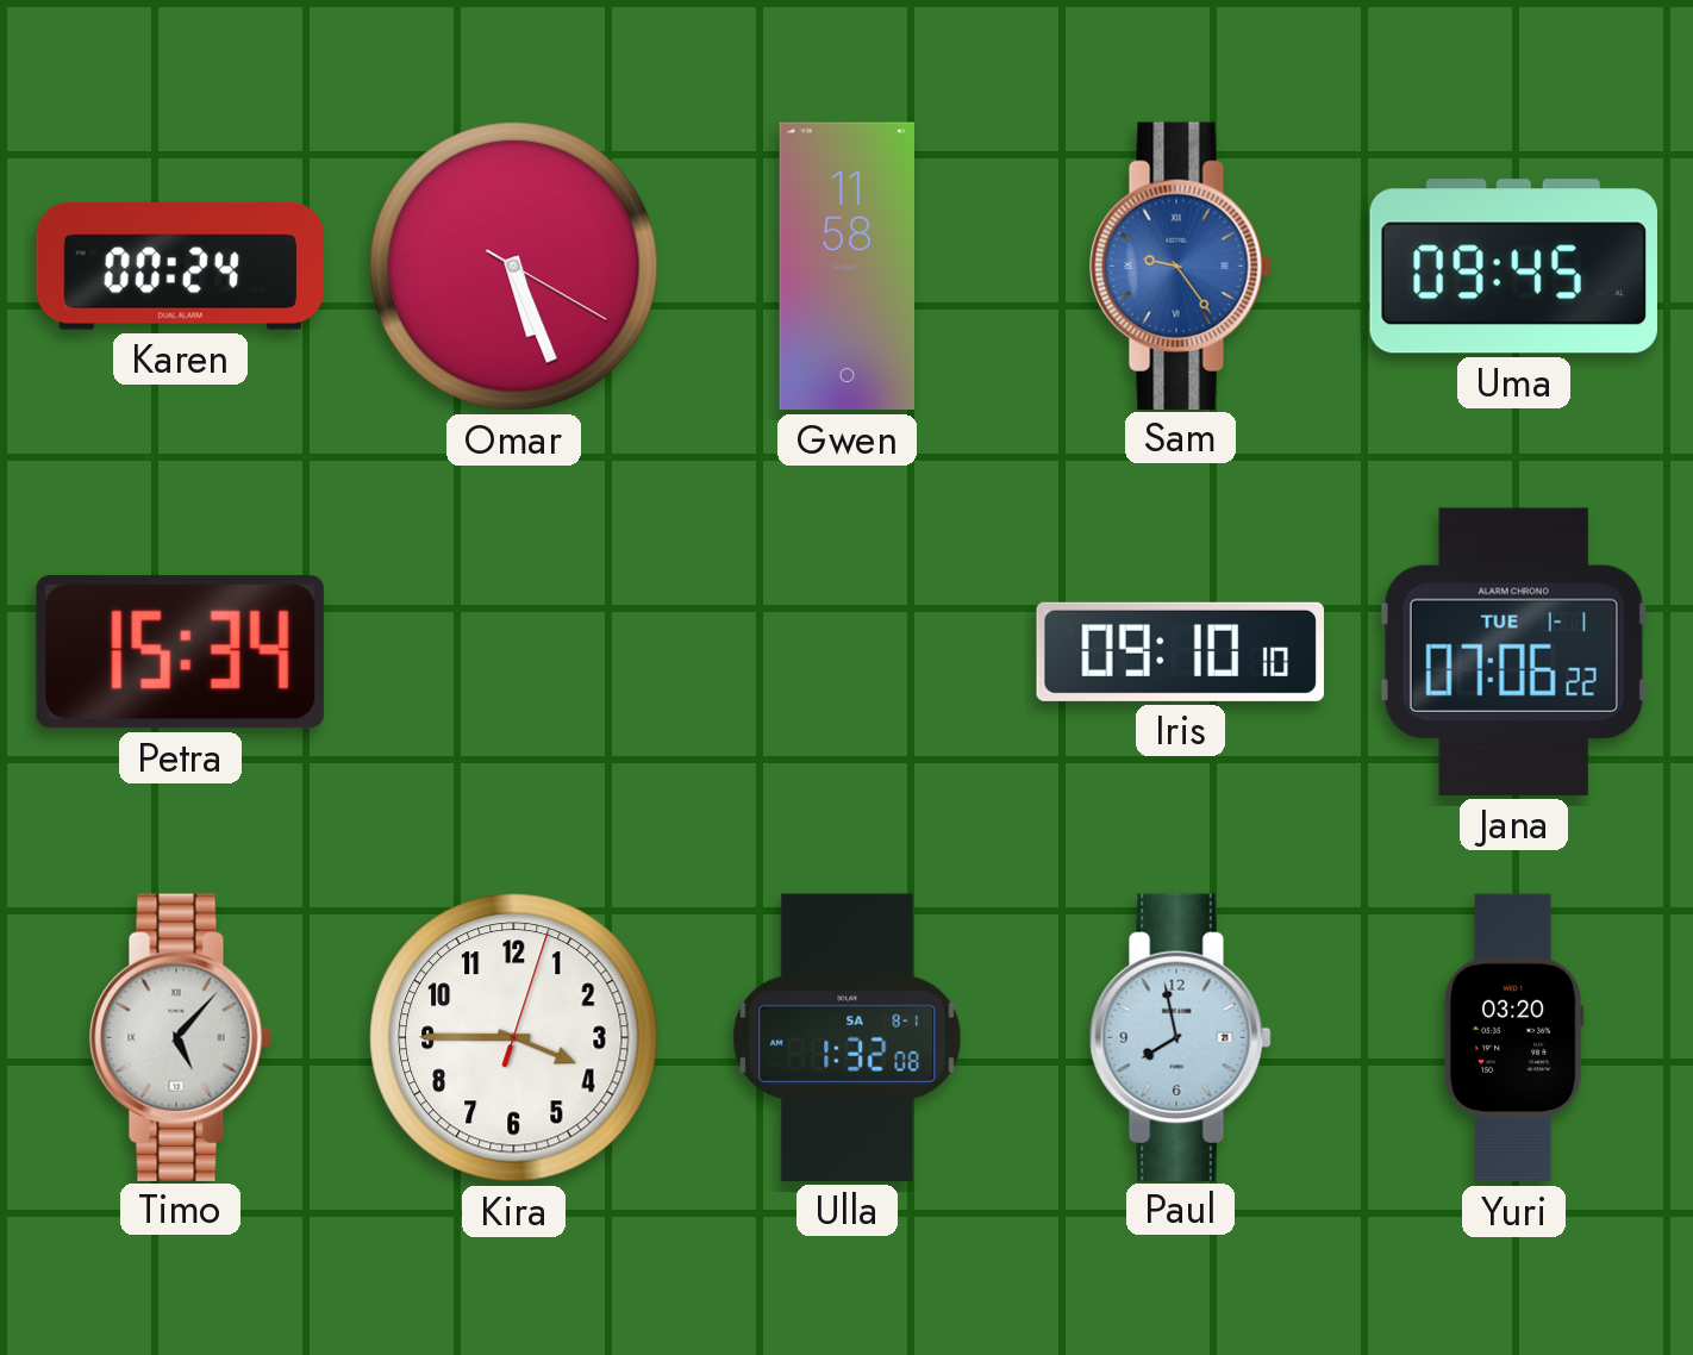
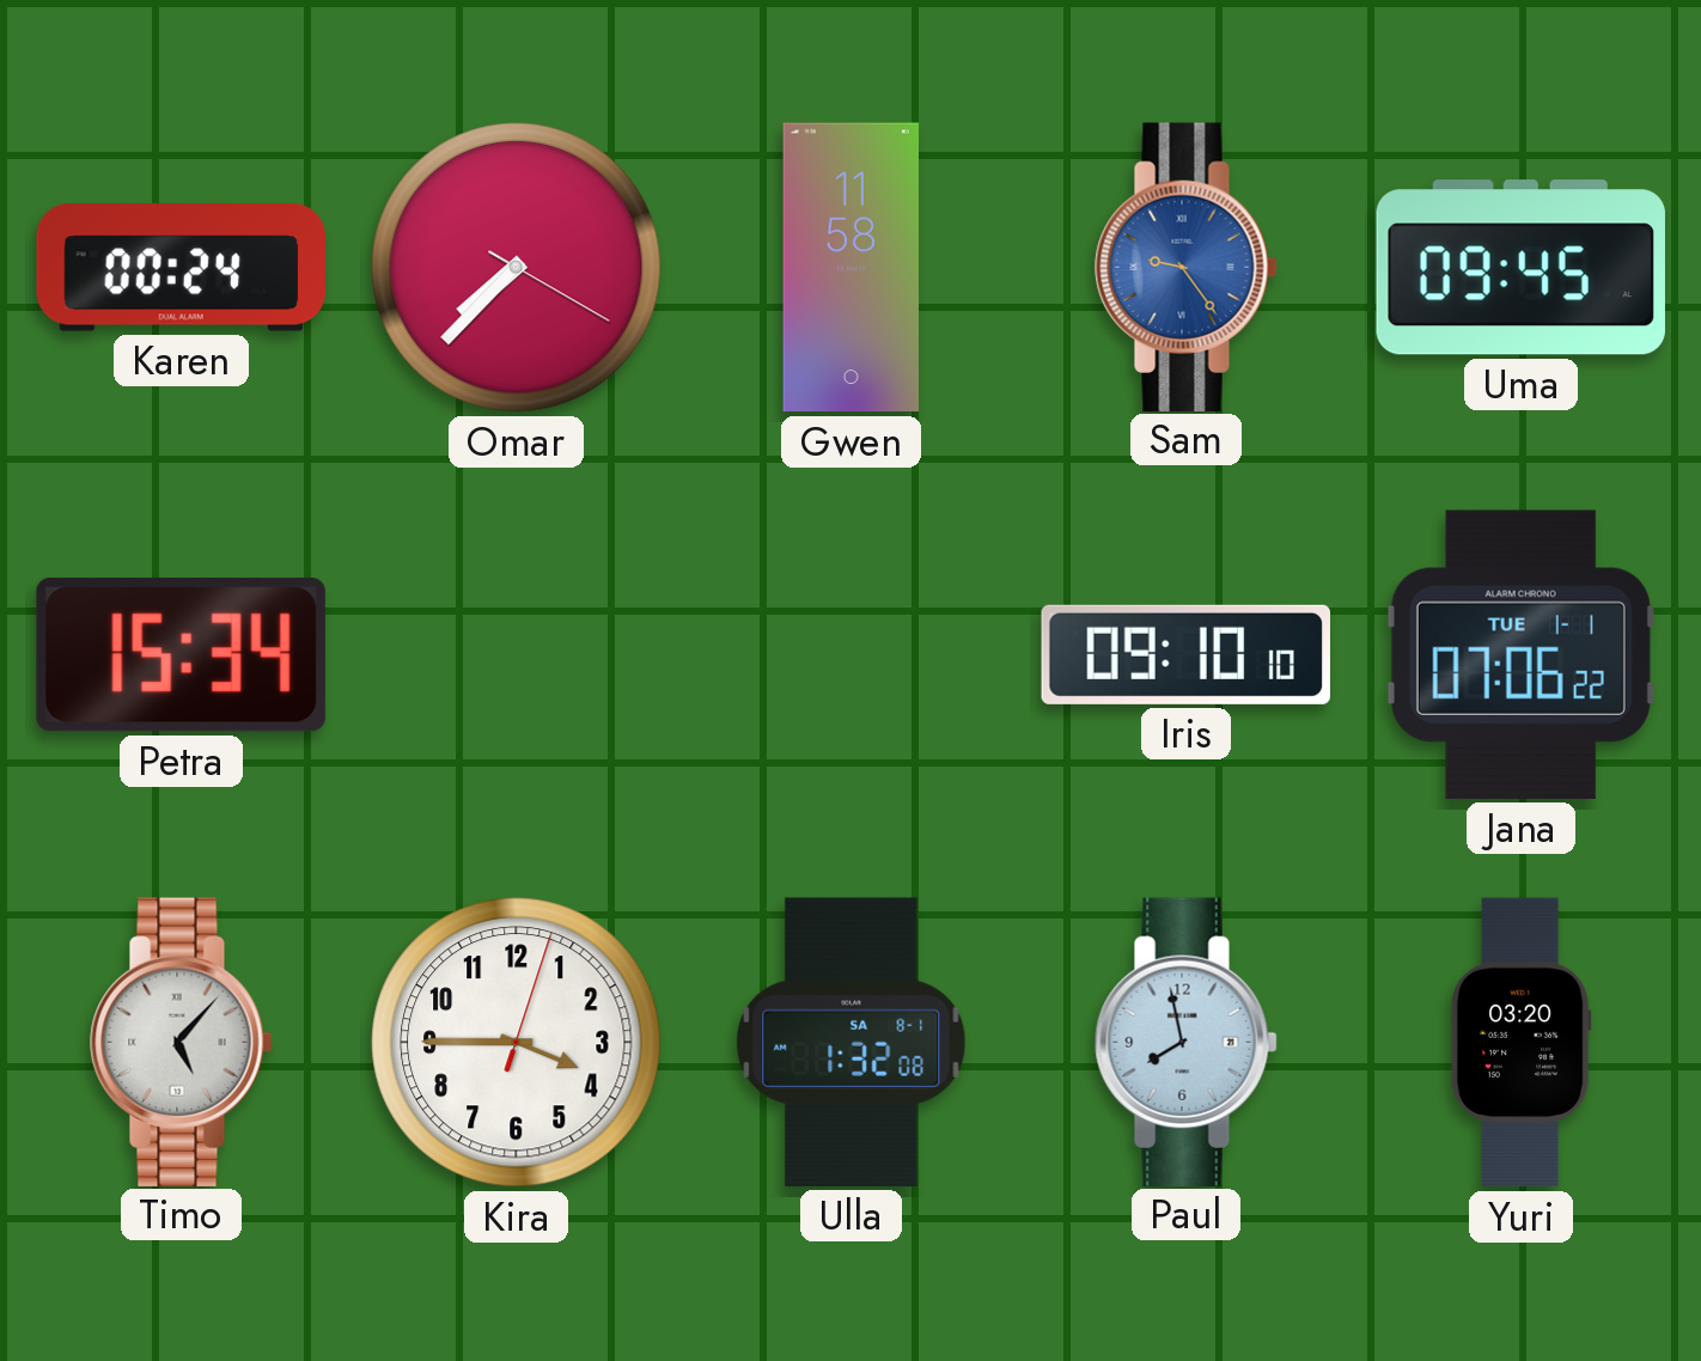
Omar: 5:26 -> 7:37
